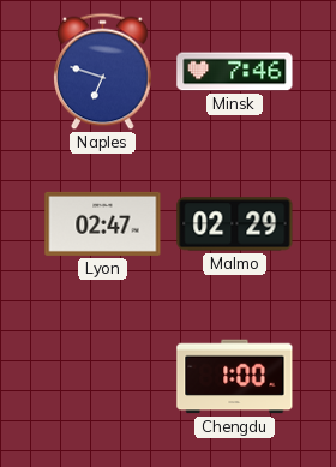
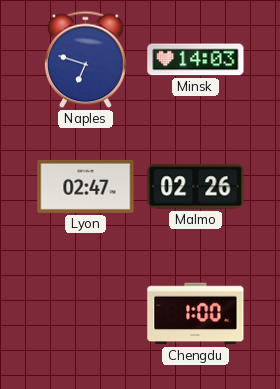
Minsk: 7:46 -> 14:03
Malmo: 02:29 -> 02:26
